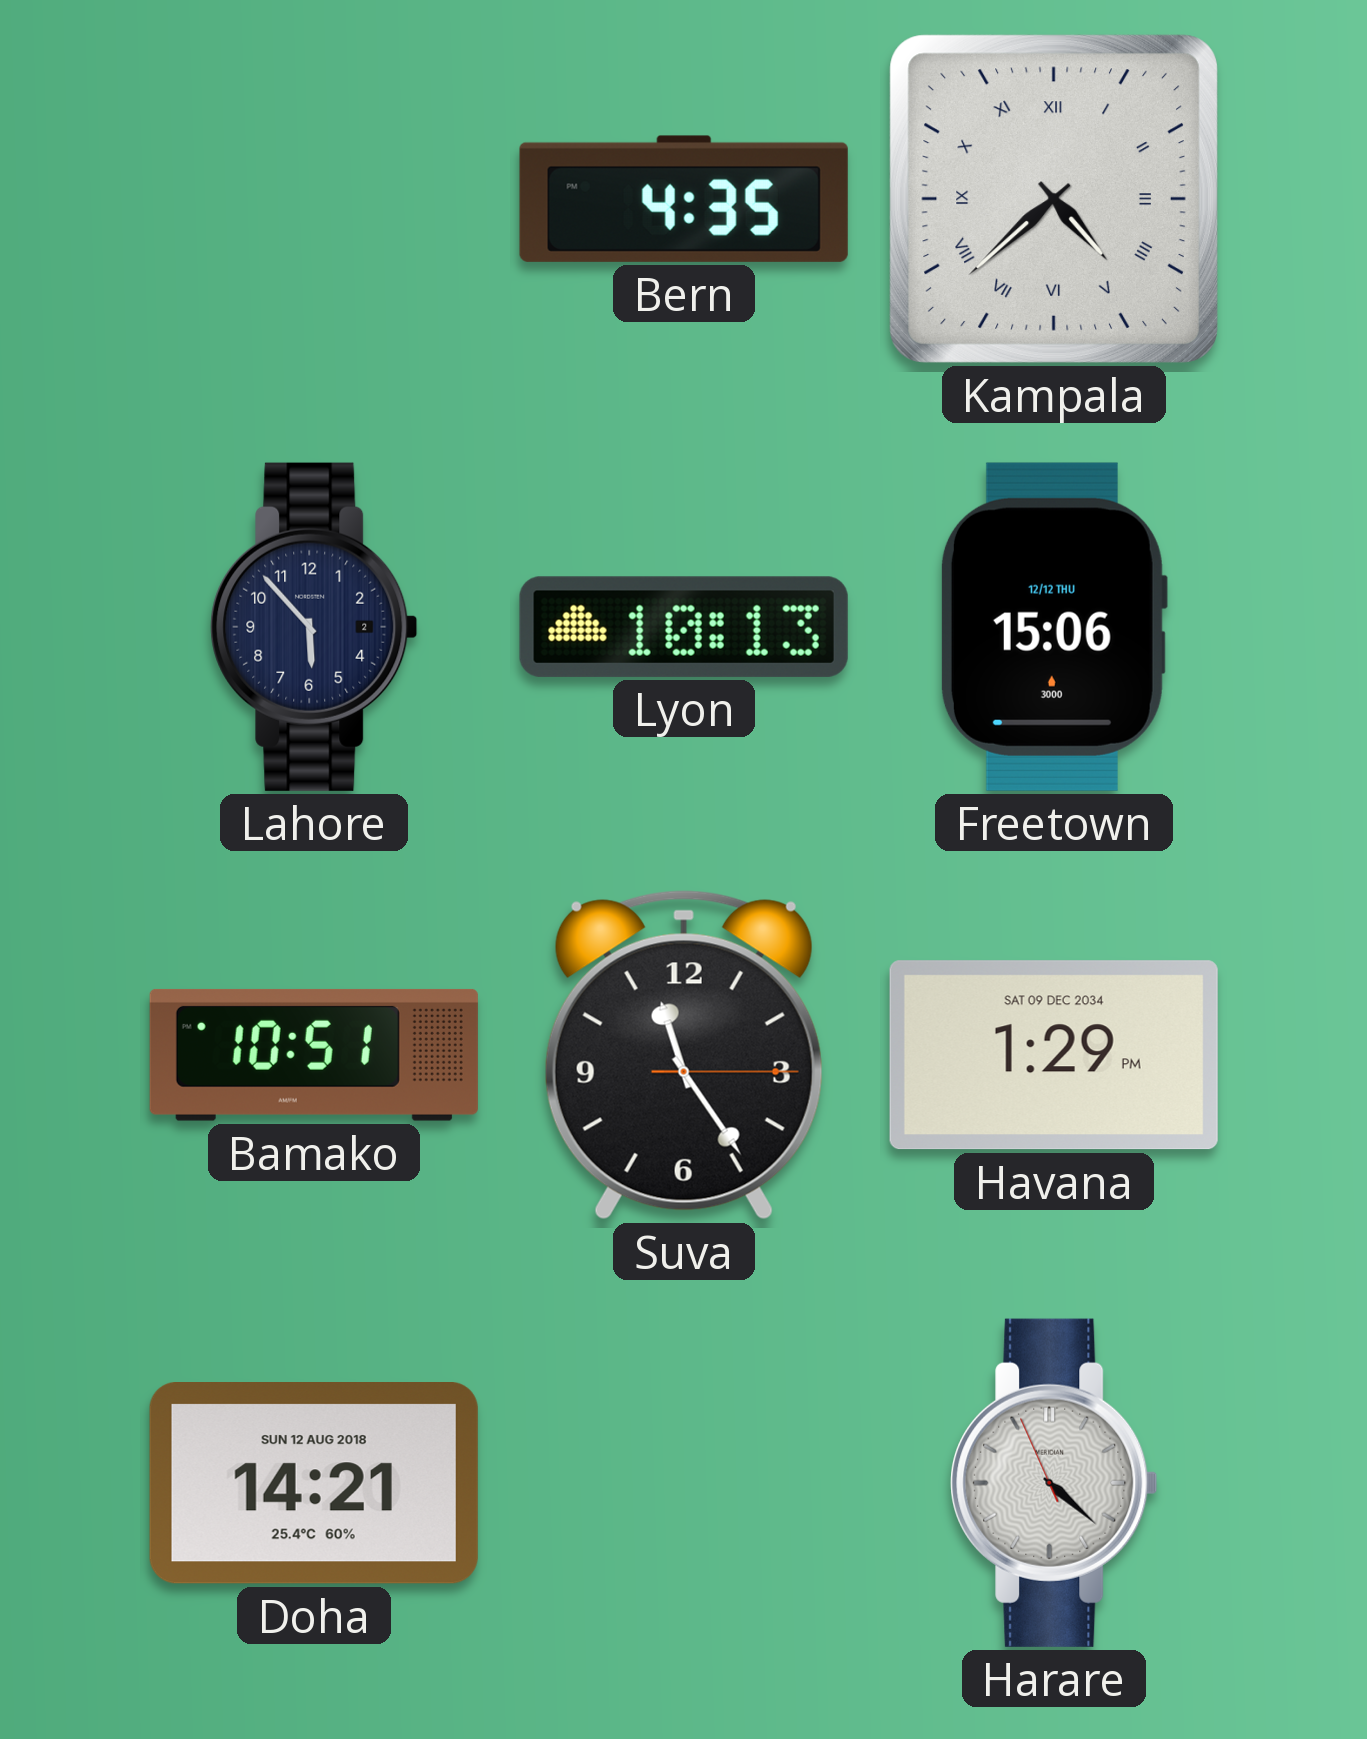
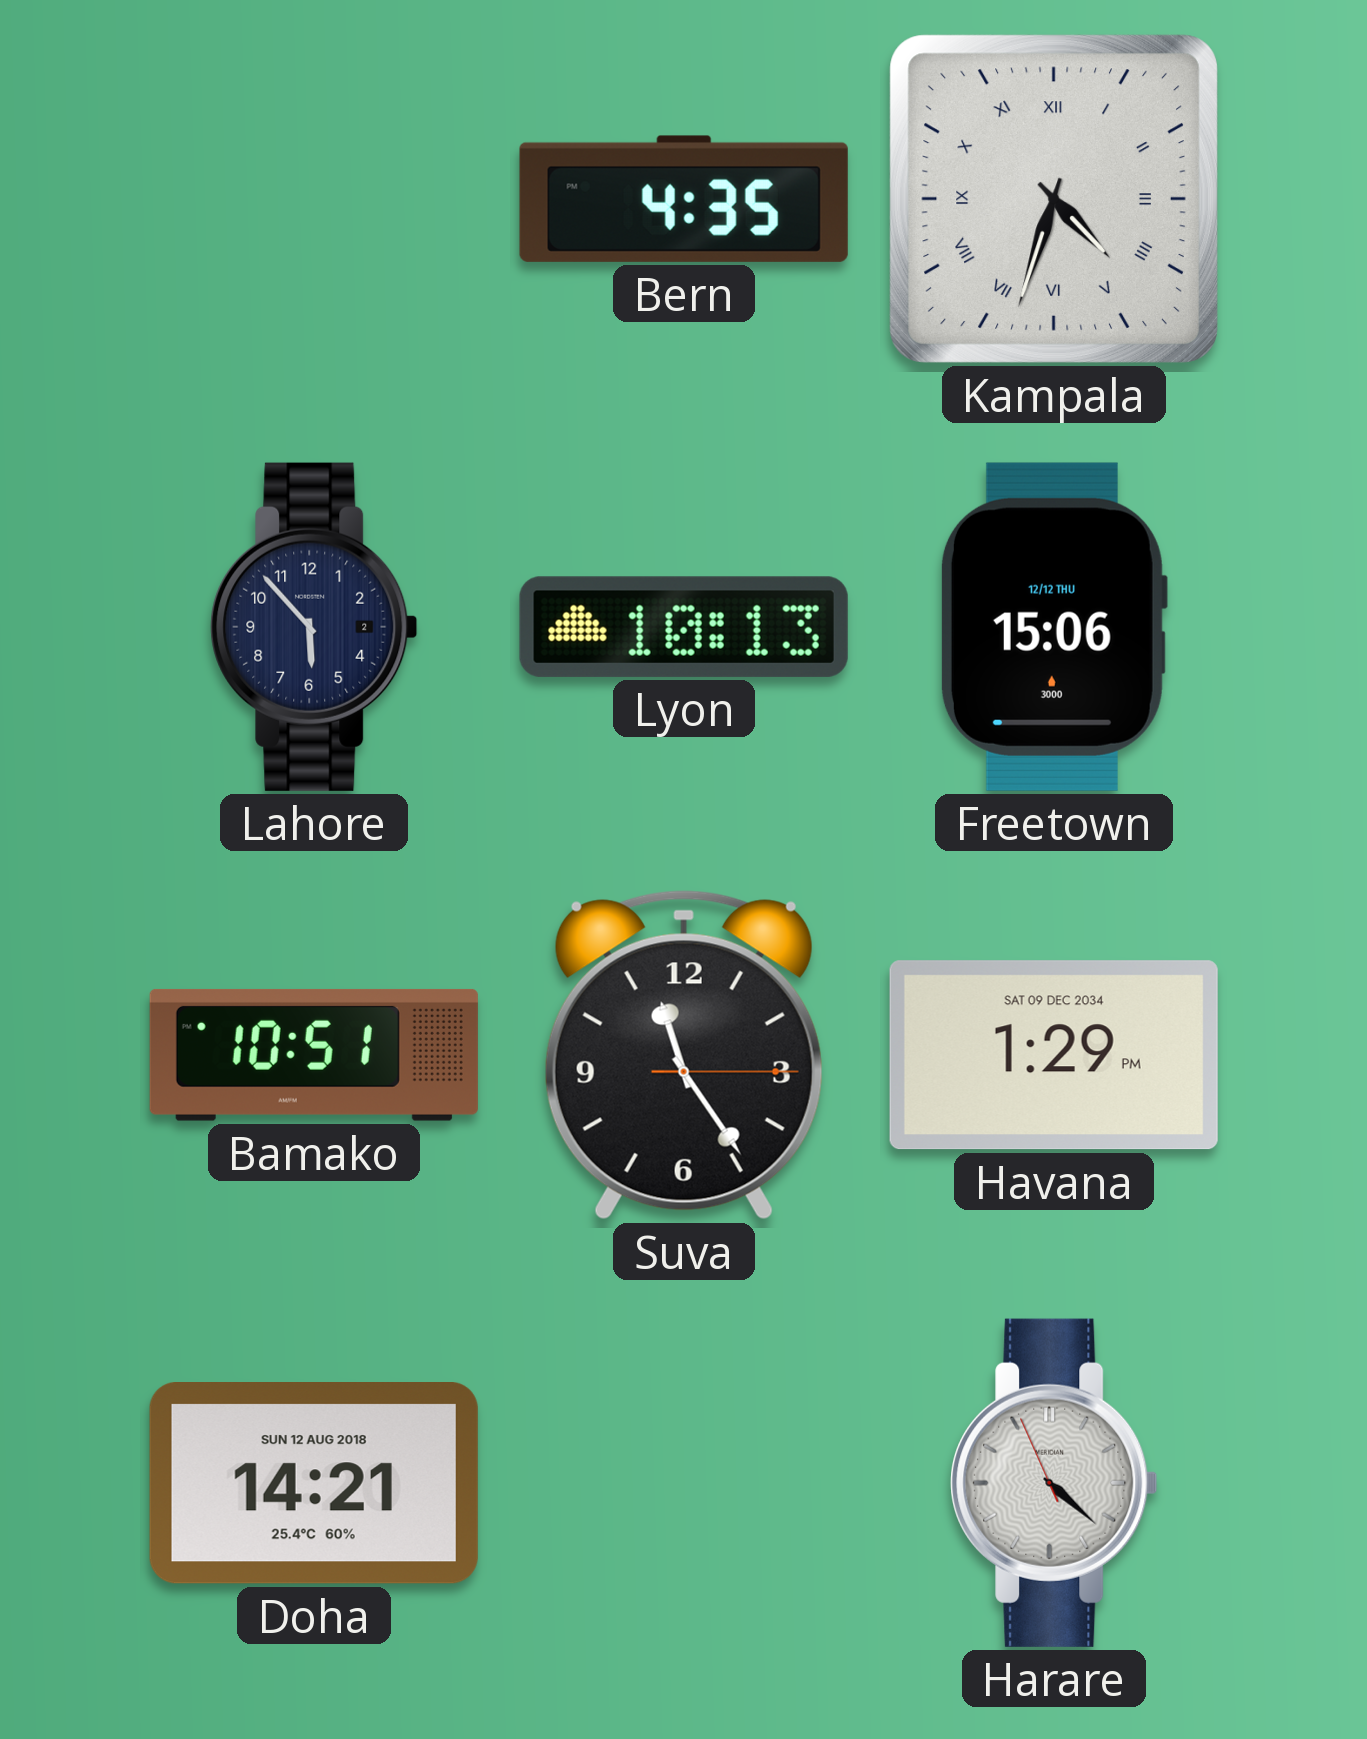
Kampala: 4:38 -> 4:33
